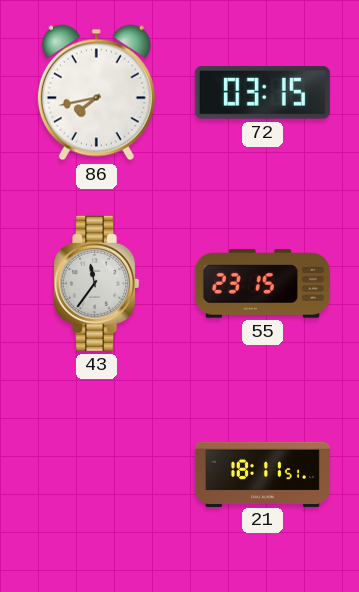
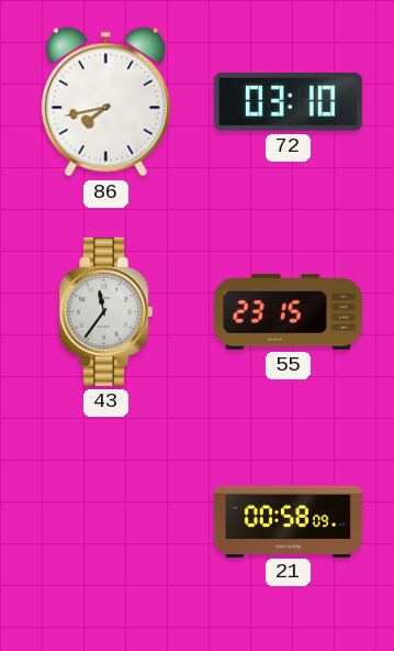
72: 03:15 -> 03:10
21: 18:11 -> 00:58
